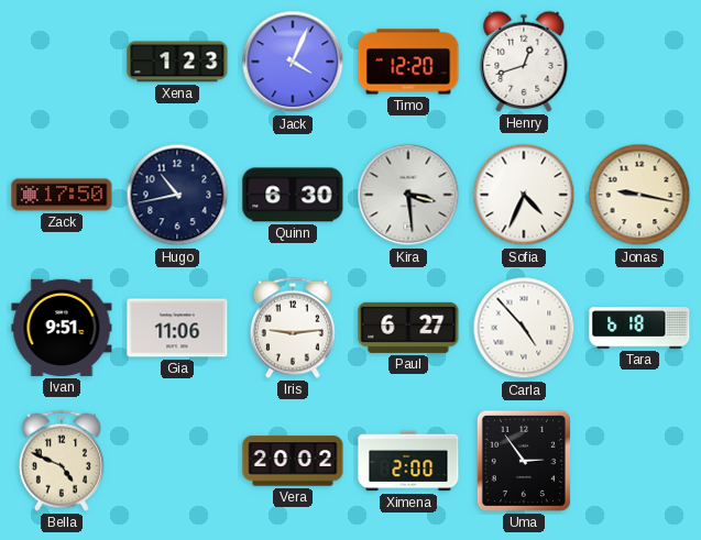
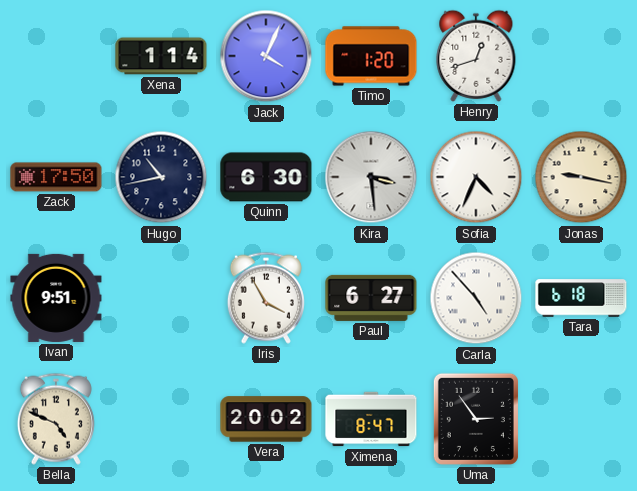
Xena: 1:23 -> 1:14
Timo: 12:20 -> 1:20
Gia: 11:06 -> none
Iris: 9:14 -> 3:55
Ximena: 2:00 -> 8:47
